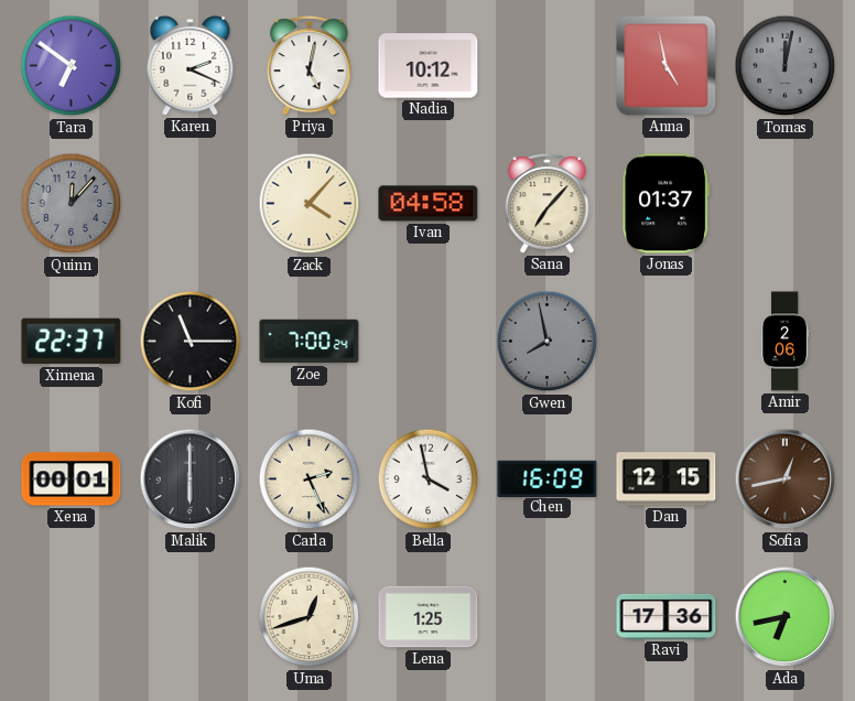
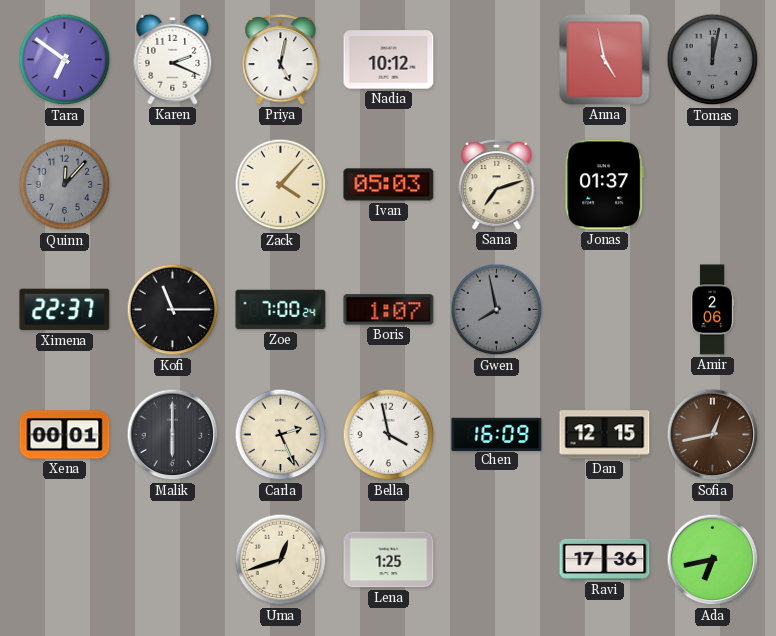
Ivan: 04:58 -> 05:03
Sana: 7:07 -> 7:12
Boris: none -> 1:07
